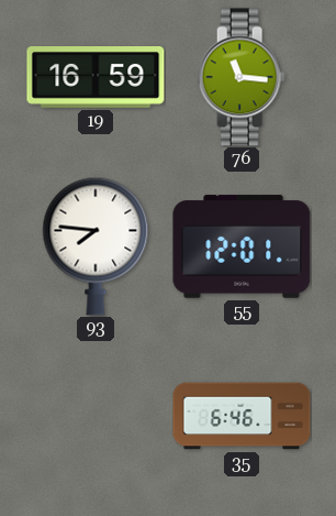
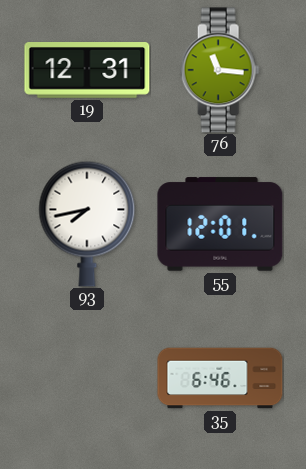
19: 16:59 -> 12:31
93: 7:46 -> 7:43
